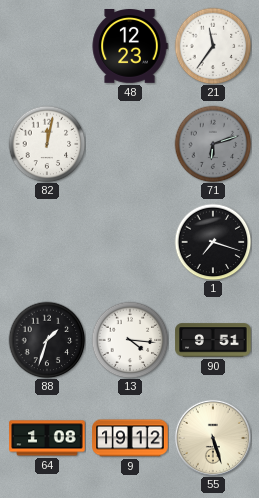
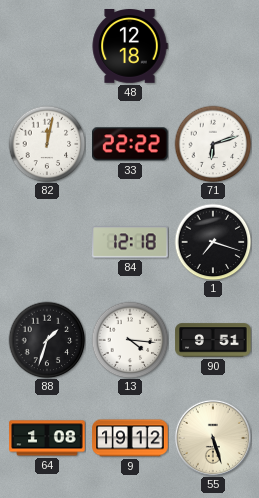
48: 12:23 -> 12:18
21: 11:36 -> none
33: none -> 22:22
71 dial: grey -> white
84: none -> 12:18
